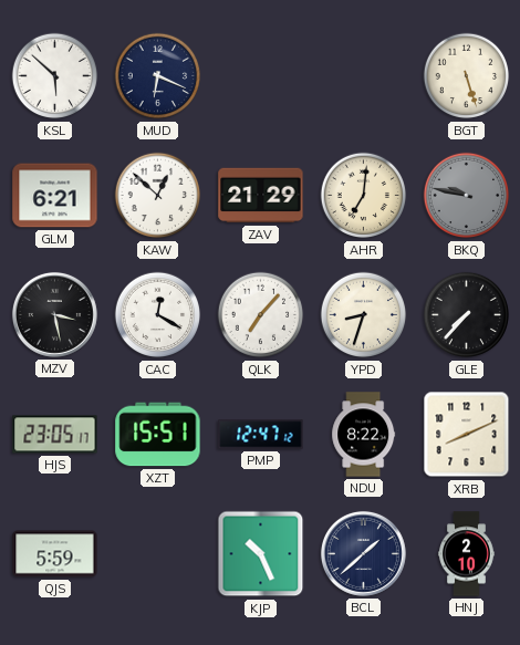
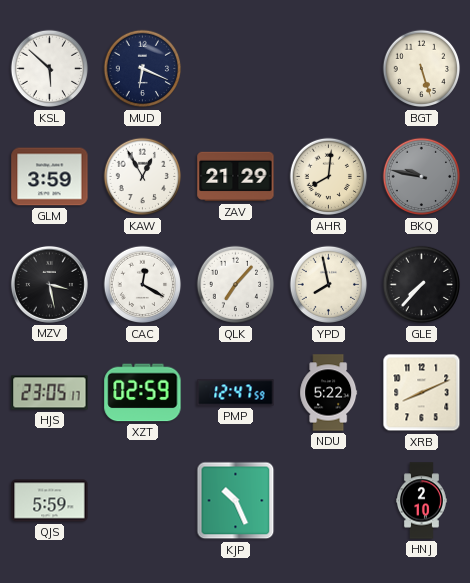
GLM: 6:21 -> 3:59
KAW: 12:52 -> 12:55
AHR: 7:01 -> 8:01
YPD: 8:33 -> 7:58
XZT: 15:51 -> 02:59
PMP: 12:47:12 -> 12:47:59
NDU: 8:22 -> 5:22
BCL: 1:38 -> none
